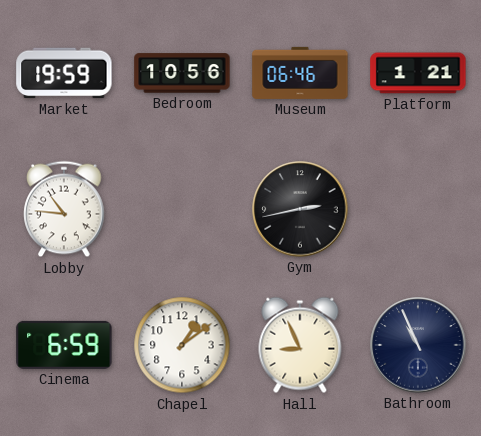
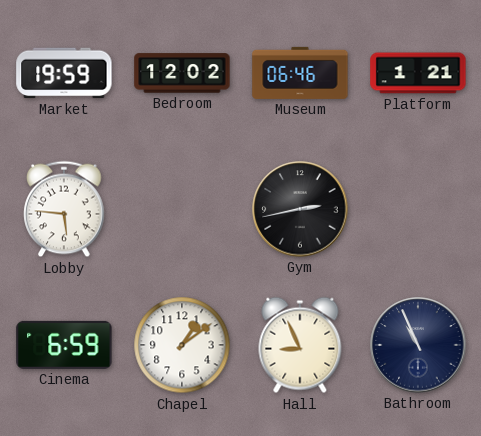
Bedroom: 10:56 -> 12:02
Lobby: 10:46 -> 5:46
